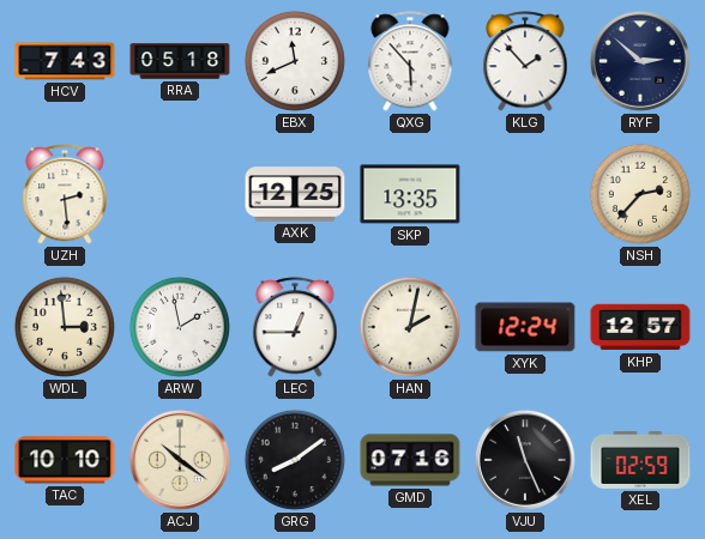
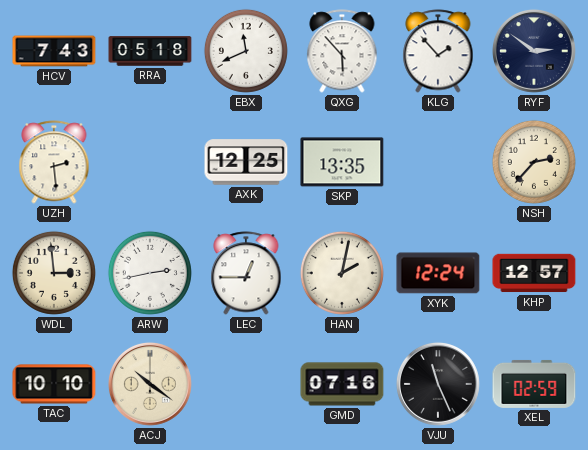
RYF: 2:52 -> 2:51
ARW: 1:58 -> 2:43
GRG: 8:09 -> none
